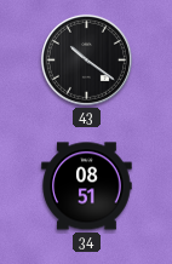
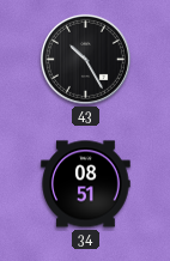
43: 10:21 -> 10:25
